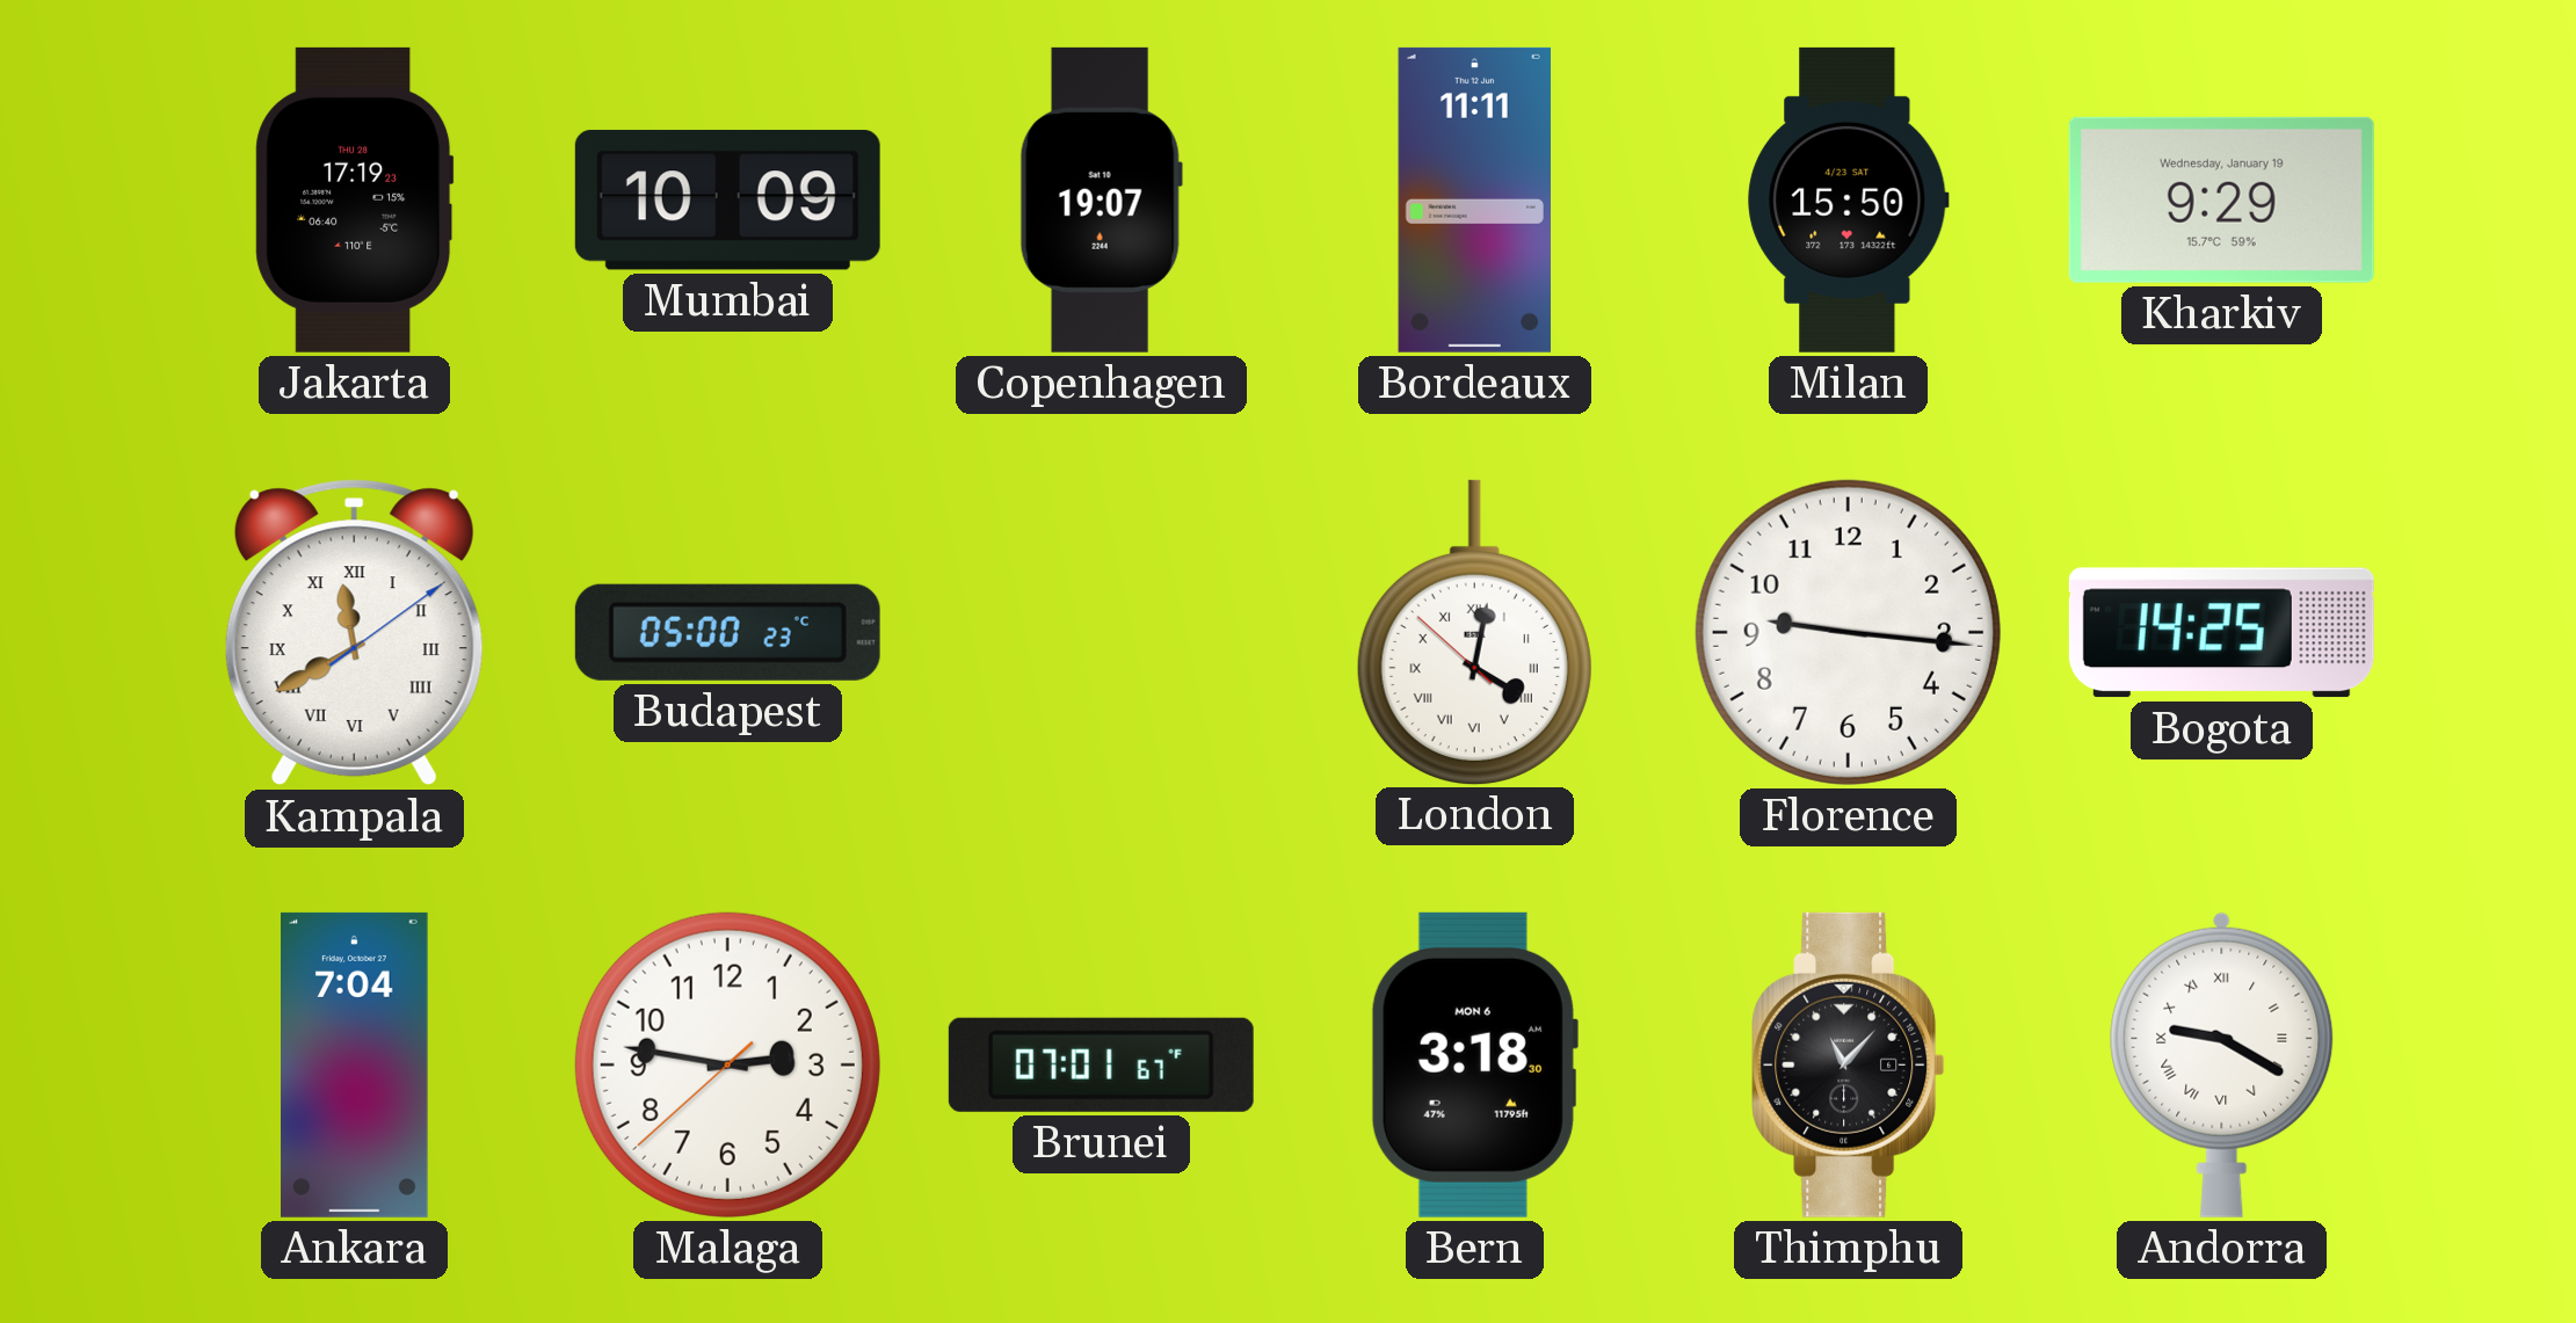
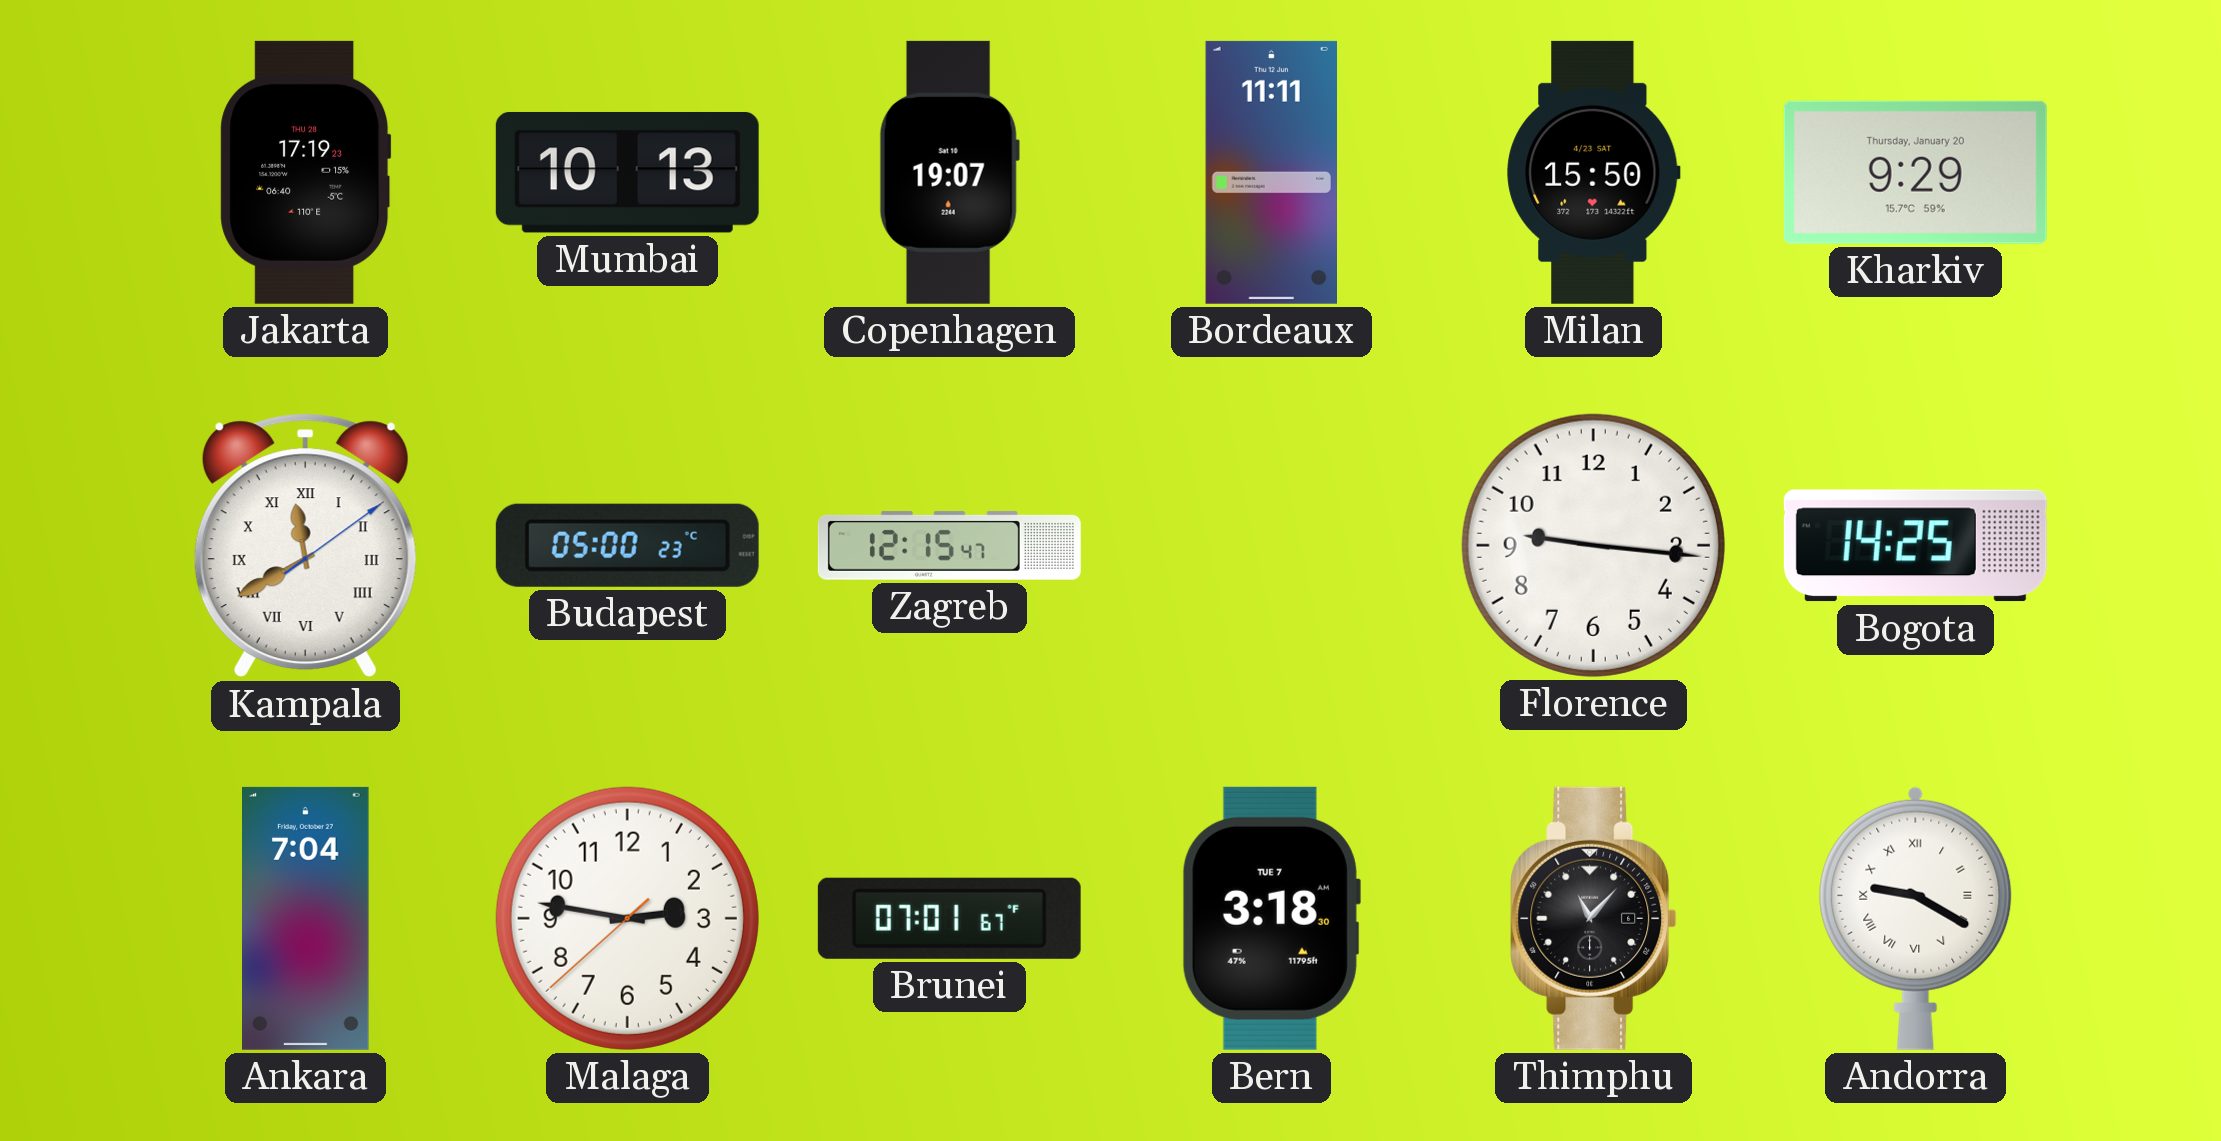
Mumbai: 10:09 -> 10:13
Kharkiv date: Wednesday, January 19 -> Thursday, January 20
Zagreb: none -> 12:15
London: 4:01 -> none
Bern date: MON 6 -> TUE 7
